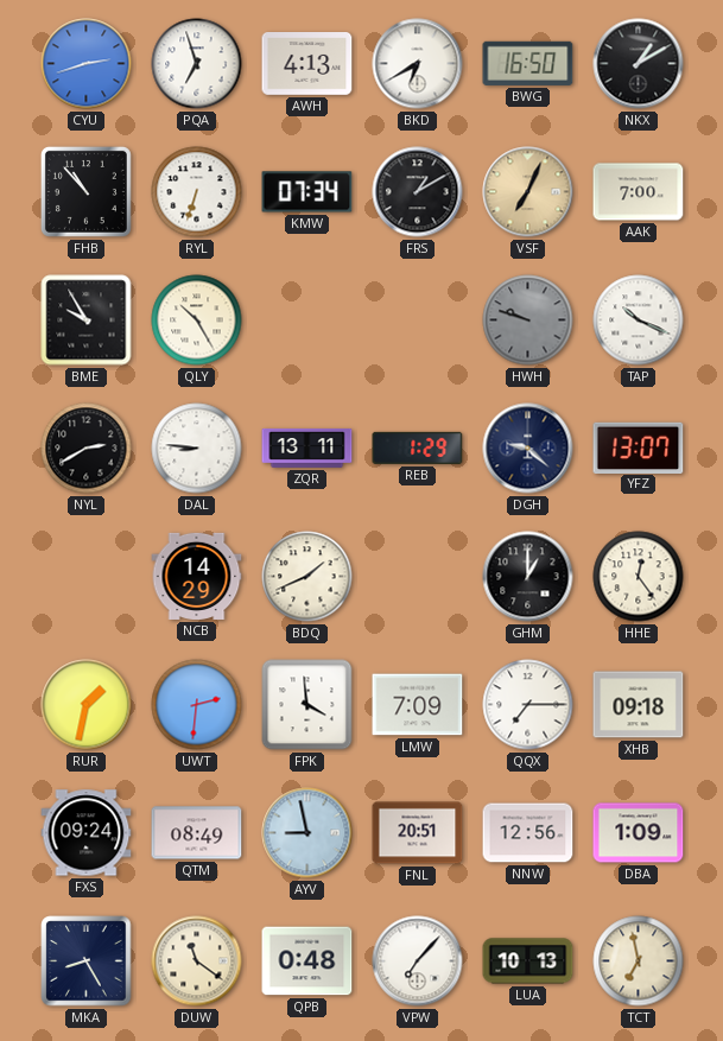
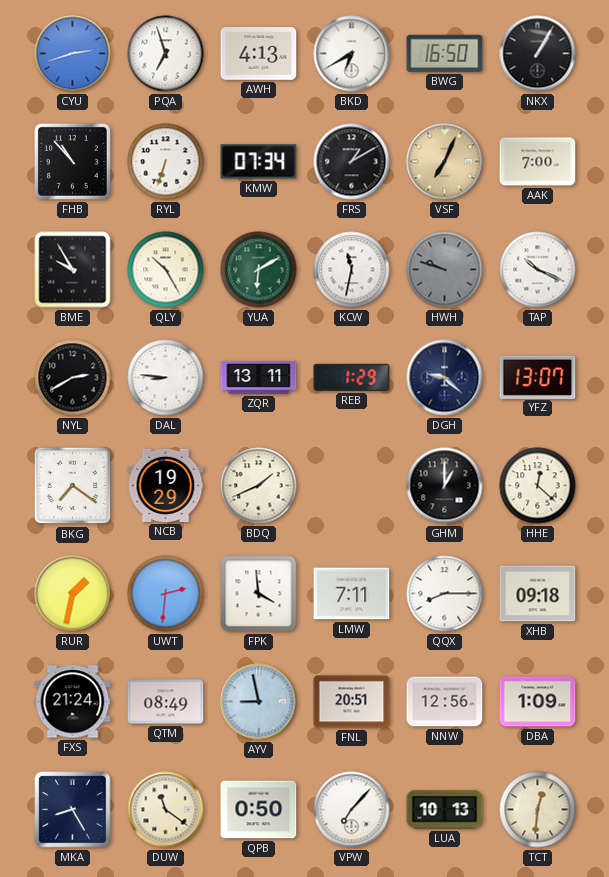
NKX: 1:10 -> 1:05
YUA: none -> 6:10
KCW: none -> 11:32
BKG: none -> 7:21
NCB: 14:29 -> 19:29
HHE: 12:24 -> 12:22
LMW: 7:09 -> 7:11
QQX: 7:15 -> 8:15
FXS: 09:24 -> 21:24
QPB: 0:48 -> 0:50
TCT: 6:58 -> 12:31
